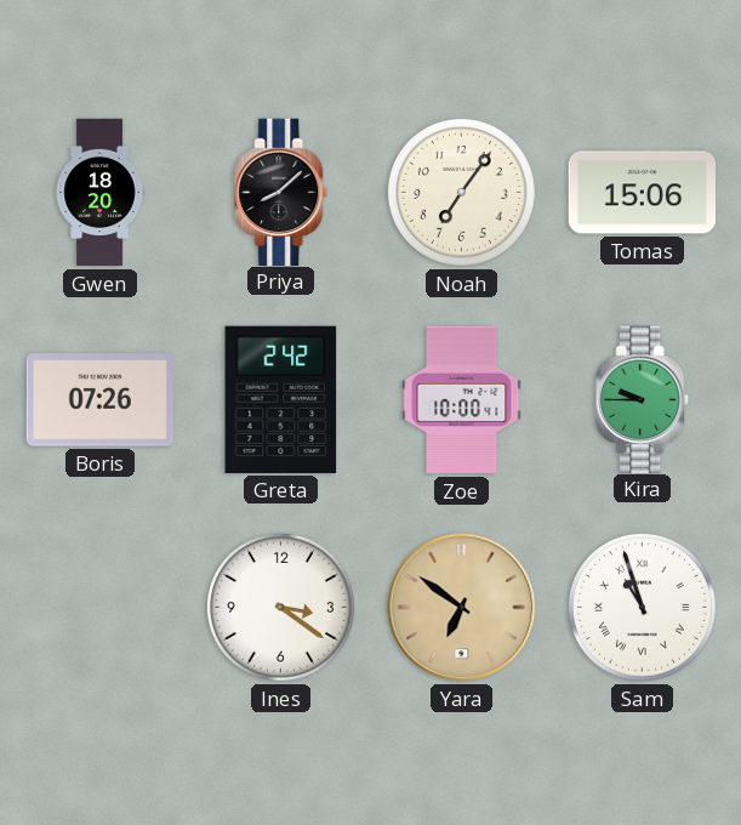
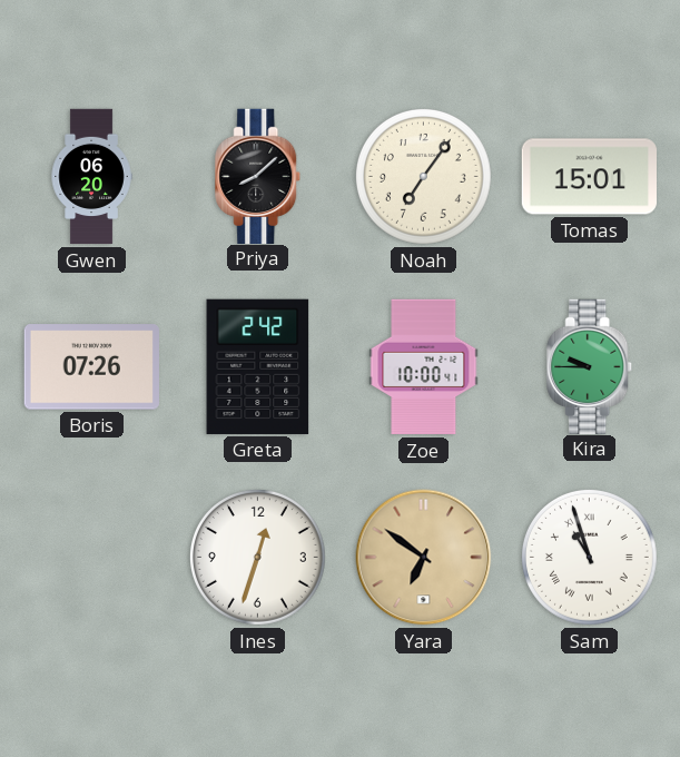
Gwen: 18:20 -> 06:20
Tomas: 15:06 -> 15:01
Ines: 3:21 -> 12:33
